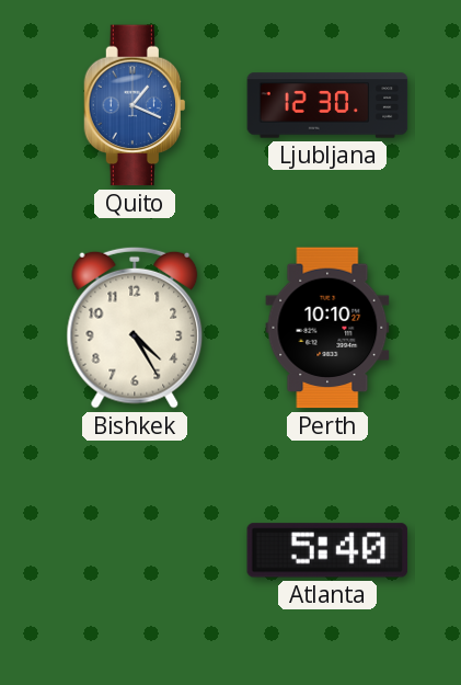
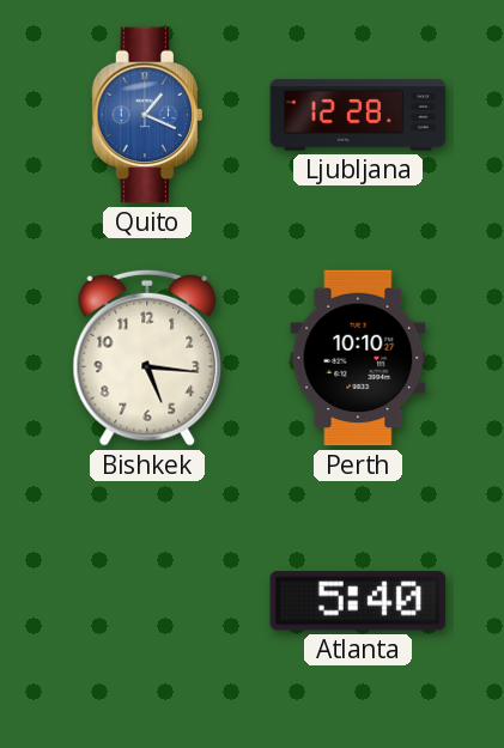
Ljubljana: 12:30 -> 12:28
Bishkek: 4:25 -> 5:16
